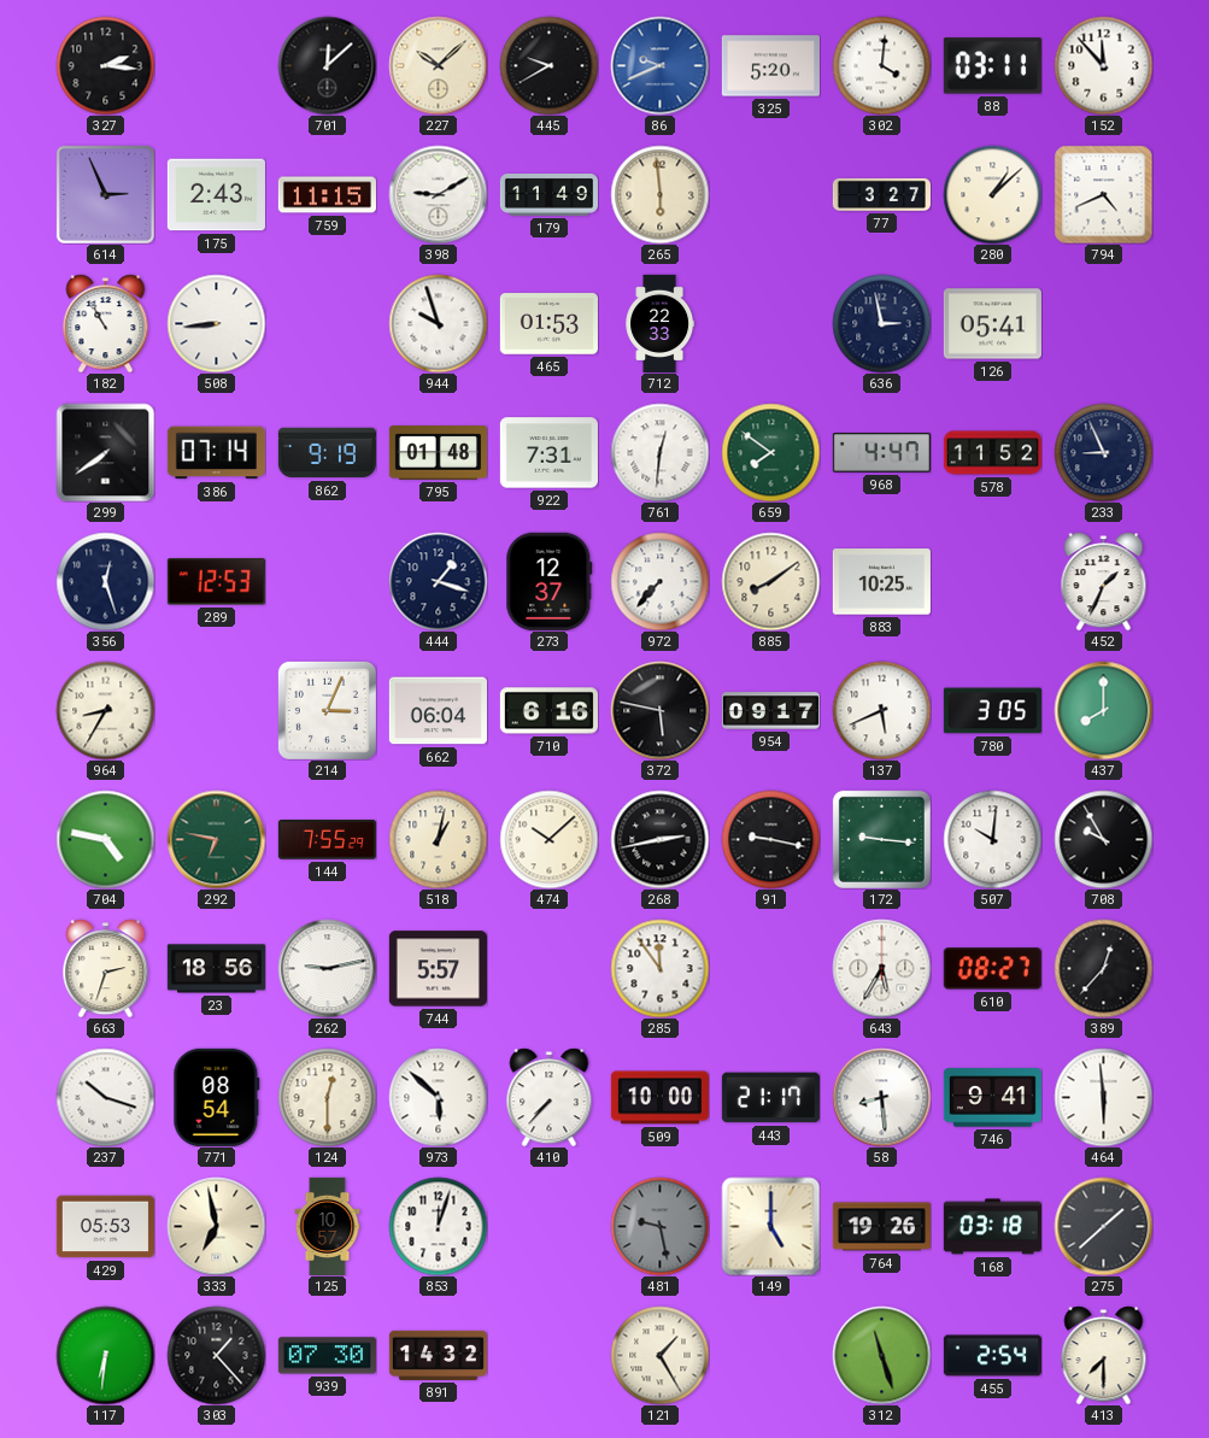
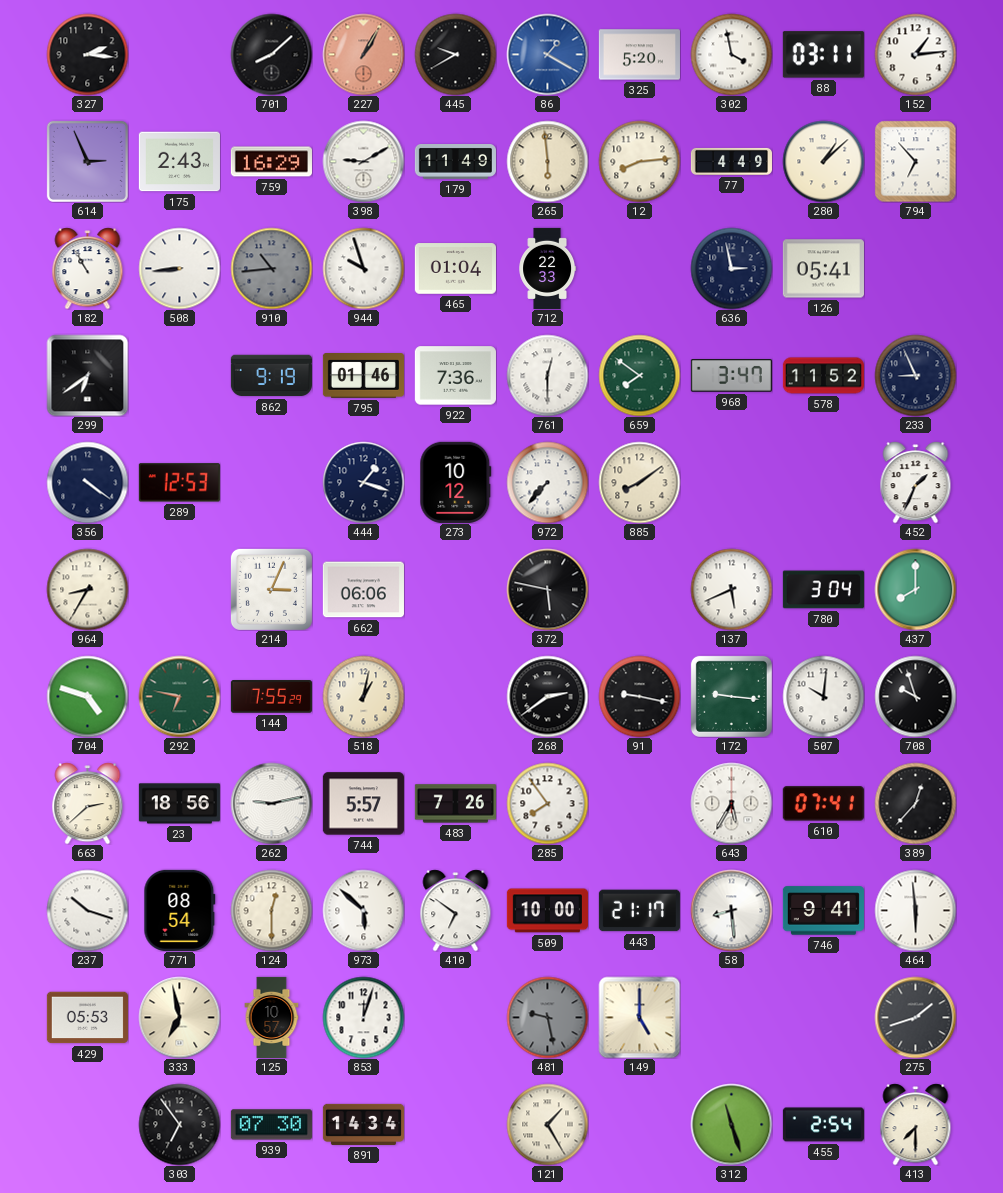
701: 12:08 -> 8:08
227: 10:08 -> 1:05
227 dial: cream -> salmon
86: 9:41 -> 1:20
302: 4:01 -> 3:58
152: 11:53 -> 1:14
759: 11:15 -> 16:29
12: none -> 8:14
77: 3:27 -> 4:49
794: 4:41 -> 6:53
910: none -> 10:44
465: 01:53 -> 01:04
299: 7:39 -> 6:39
386: 07:14 -> none
795: 01:48 -> 01:46
922: 7:31 -> 7:36
761: 12:31 -> 12:30
968: 4:47 -> 3:47
356: 12:27 -> 4:21
273: 12:37 -> 10:12
883: 10:25 -> none
662: 06:04 -> 06:06
710: 6:16 -> none
954: 09:17 -> none
780: 3:05 -> 3:04
704: 4:47 -> 4:48
474: 10:08 -> none
268: 2:43 -> 2:39
708: 9:55 -> 9:57
663: 2:33 -> 2:38
483: none -> 7:26
285: 11:54 -> 7:54
610: 08:27 -> 07:41
410: 7:37 -> 6:51
764: 19:26 -> none
168: 03:18 -> none
275: 1:38 -> 1:42
117: 6:31 -> none
303: 1:23 -> 6:54
891: 14:32 -> 14:34
